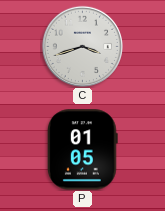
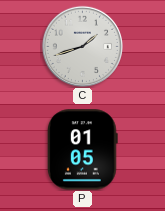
C: 3:42 -> 1:42
